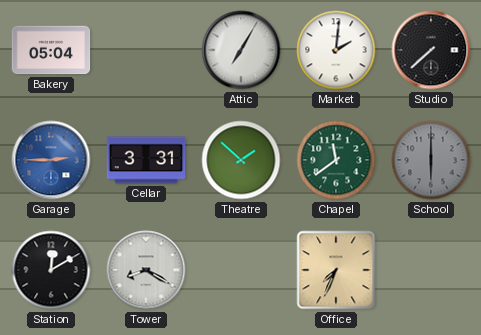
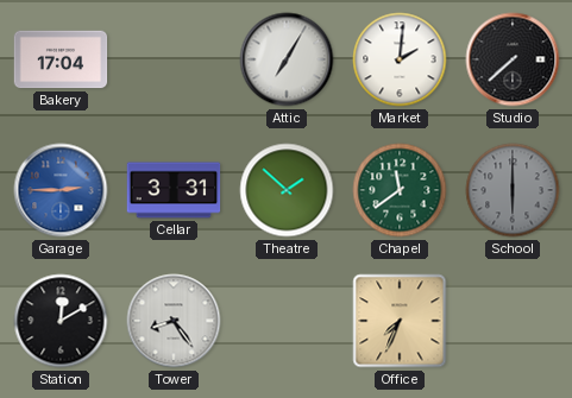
Bakery: 05:04 -> 17:04
Tower: 8:20 -> 8:24
